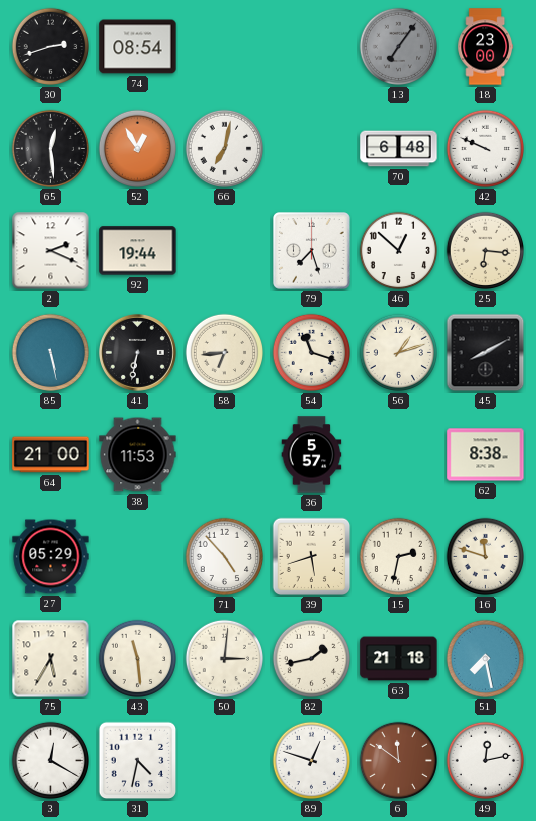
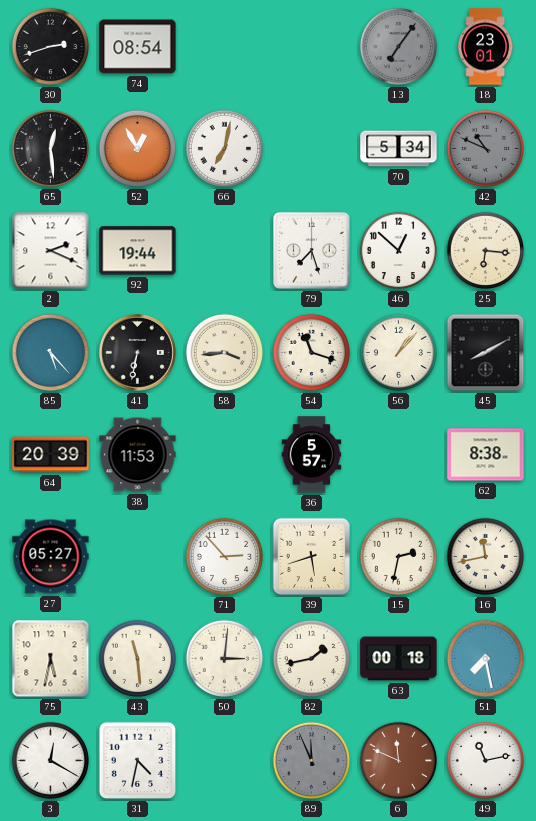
18: 23:00 -> 23:01
70: 6:48 -> 5:34
42: 9:49 -> 10:49
42 dial: white -> grey
85: 5:28 -> 5:23
58: 6:44 -> 3:44
56: 1:12 -> 1:07
64: 21:00 -> 20:39
27: 05:29 -> 05:27
71: 4:53 -> 2:53
16: 11:48 -> 11:43
75: 5:35 -> 5:32
63: 21:18 -> 00:18
89: 12:48 -> 11:56
89 dial: white -> grey
6: 11:51 -> 11:49
49: 12:13 -> 11:13
